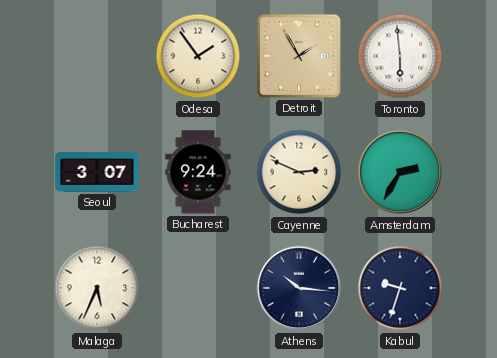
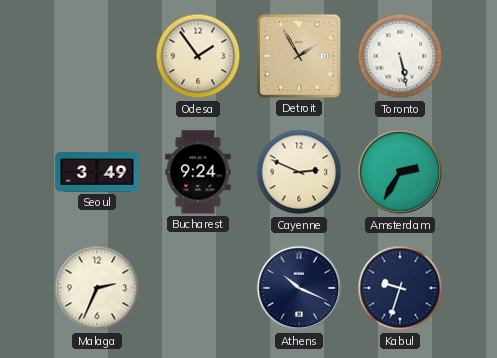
Toronto: 5:59 -> 5:28
Seoul: 3:07 -> 3:49
Malaga: 5:34 -> 2:34
Athens: 10:16 -> 10:19
